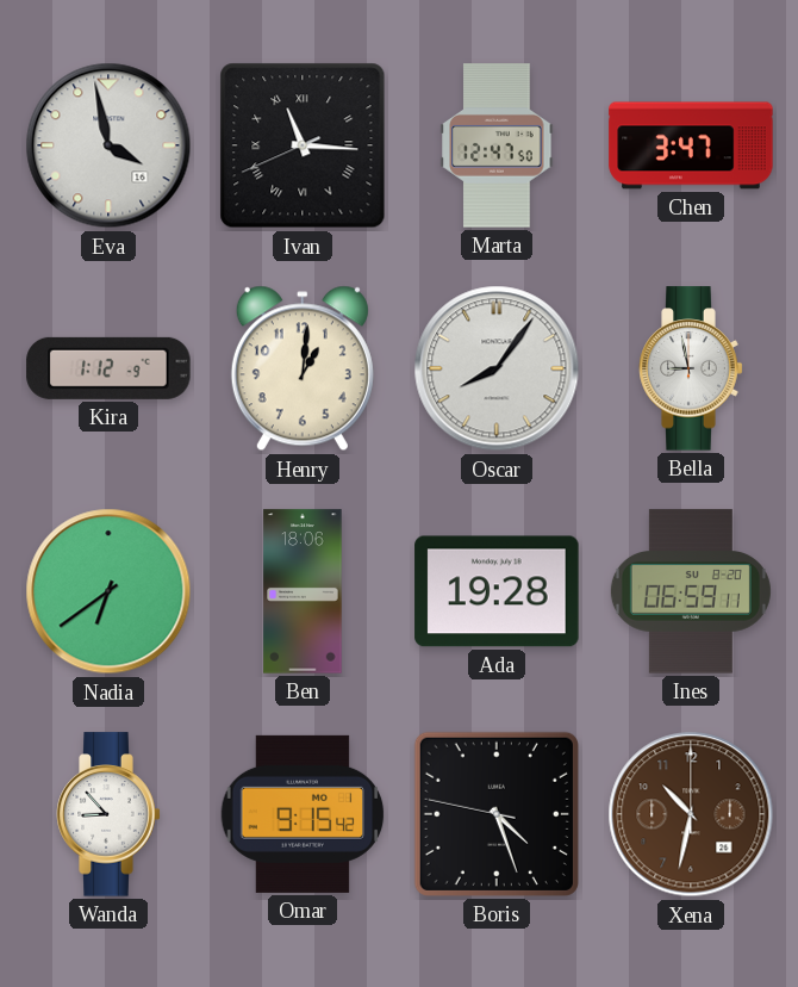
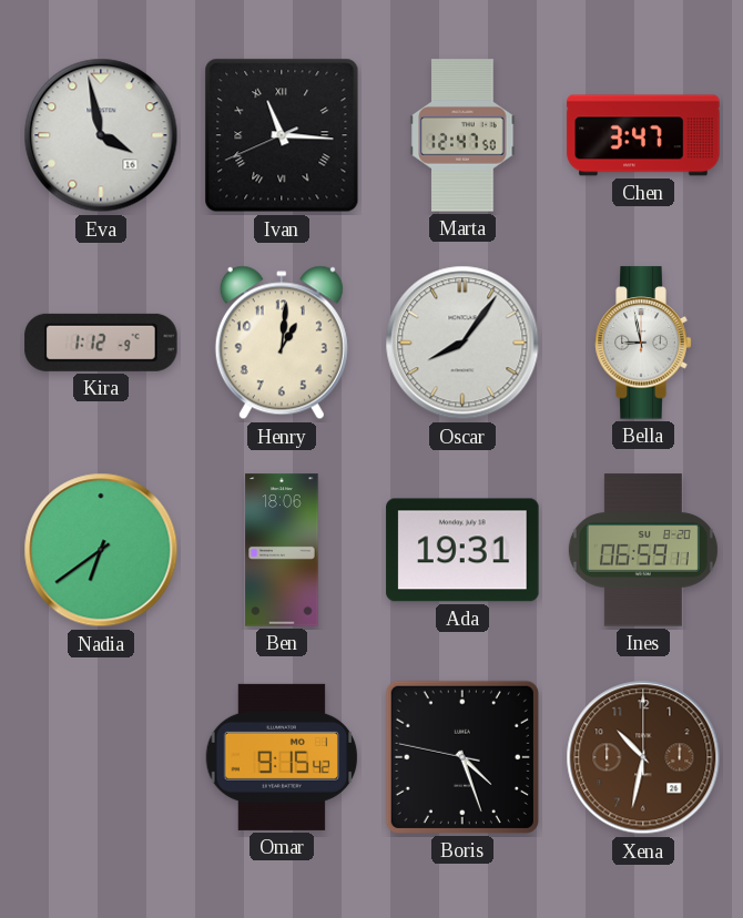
Ada: 19:28 -> 19:31
Wanda: 8:53 -> none
